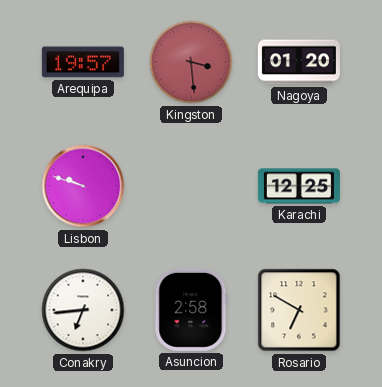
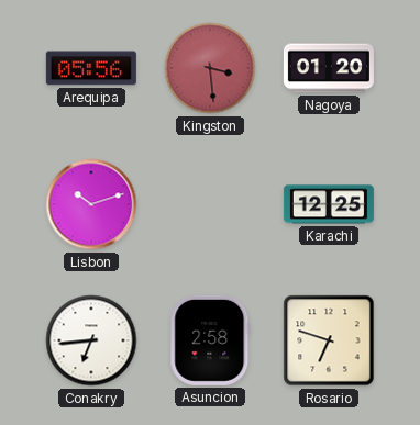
Arequipa: 19:57 -> 05:56
Lisbon: 9:48 -> 10:12
Rosario: 6:50 -> 6:48
